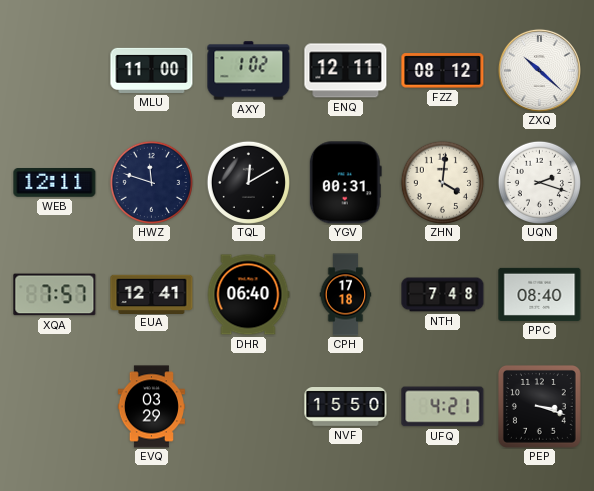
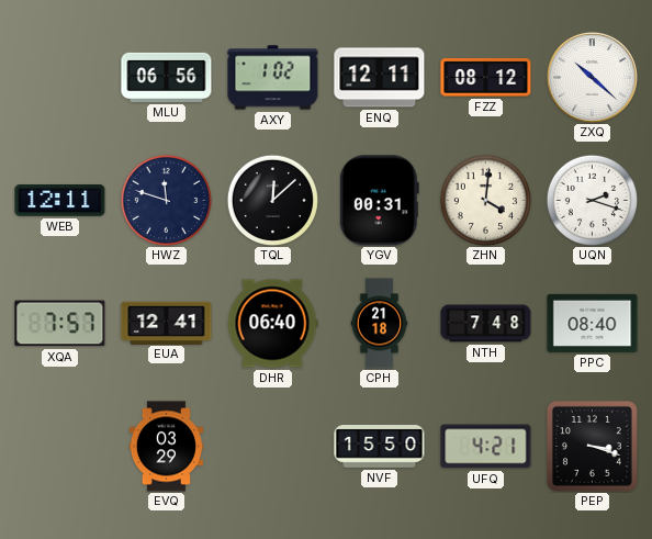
MLU: 11:00 -> 06:56
TQL: 12:10 -> 12:08
CPH: 17:18 -> 21:18
